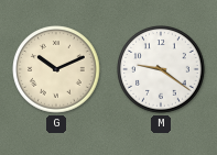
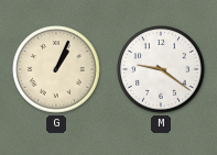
G: 10:11 -> 1:04
